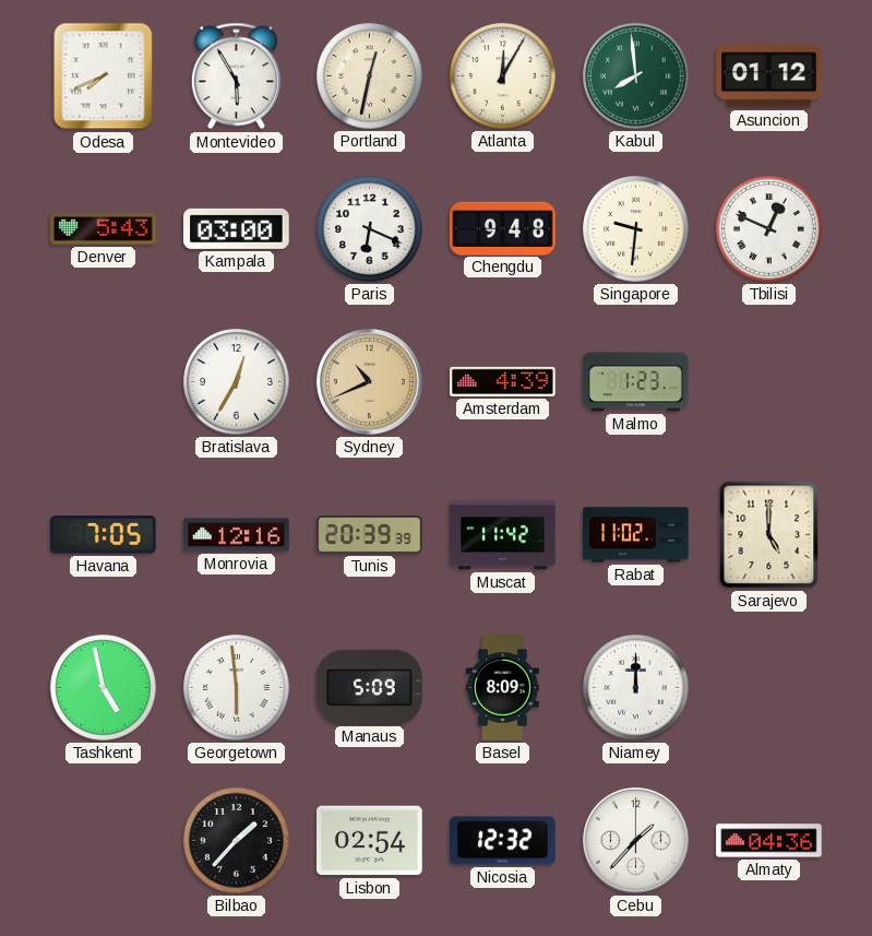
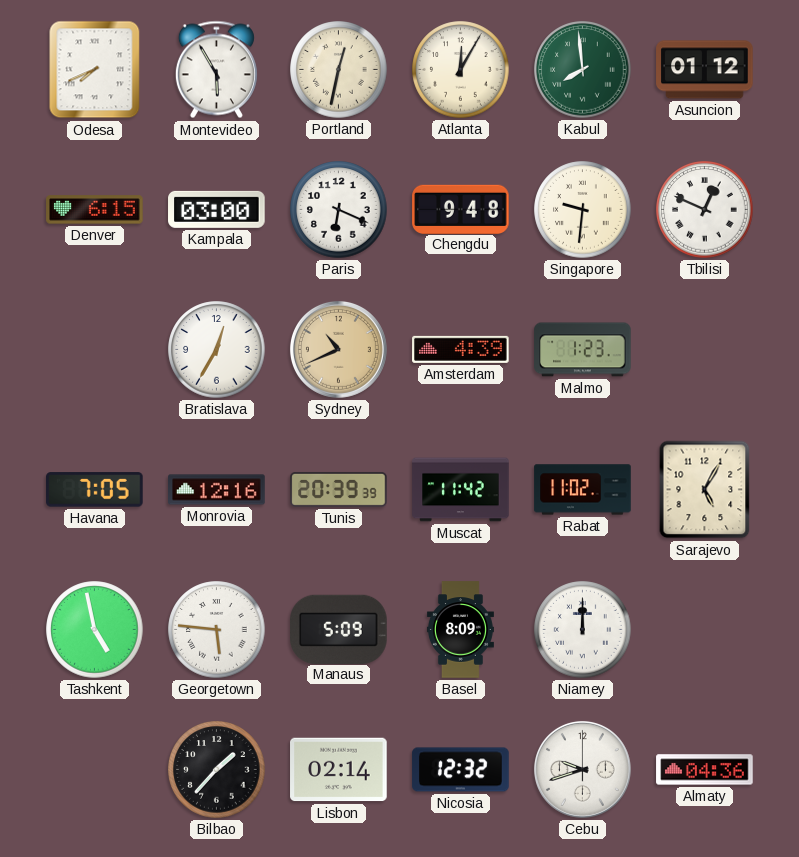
Denver: 5:43 -> 6:15
Sarajevo: 5:00 -> 5:05
Georgetown: 5:59 -> 5:46
Lisbon: 02:54 -> 02:14
Cebu: 1:37 -> 9:42
